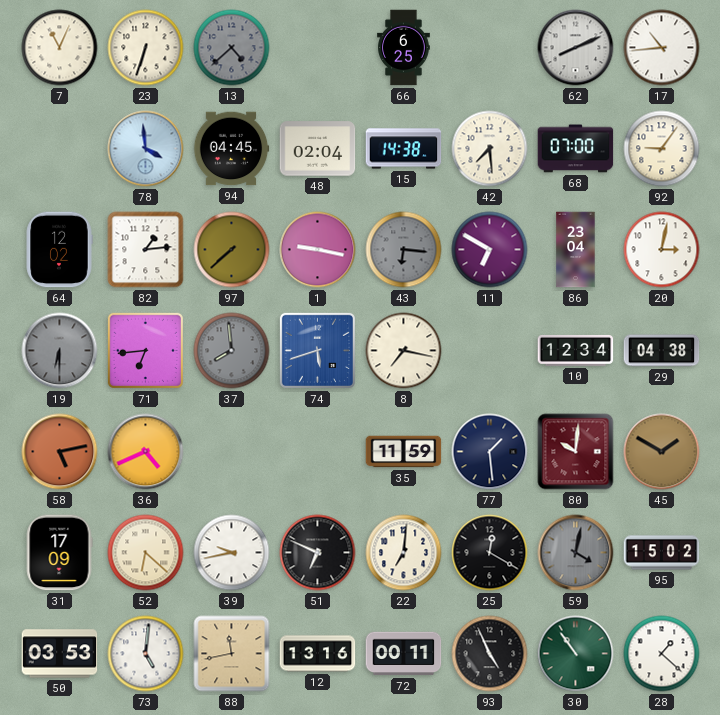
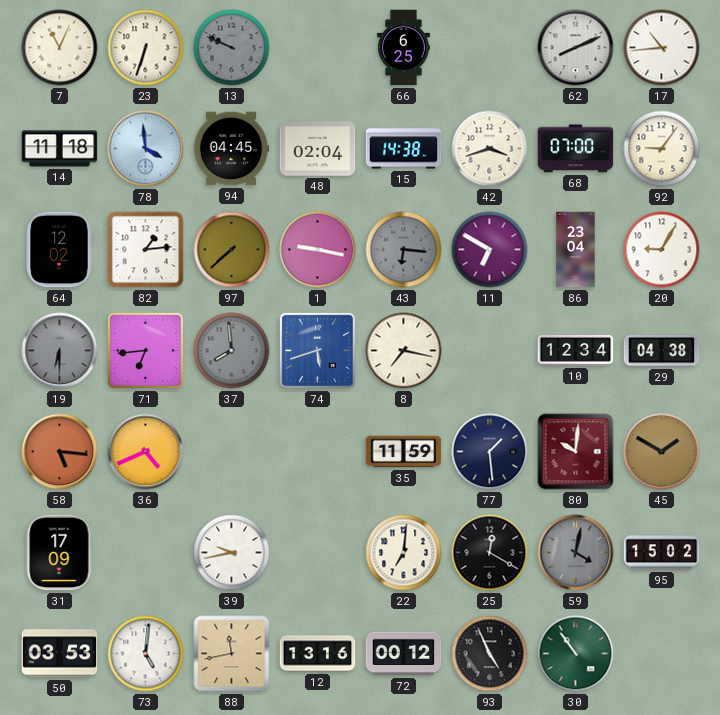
13: 4:38 -> 9:49
14: none -> 11:18
42: 7:29 -> 3:42
20: 3:02 -> 9:05
58: 5:13 -> 5:16
52: 6:22 -> none
51: 6:49 -> none
72: 00:11 -> 00:12
28: 1:22 -> none
